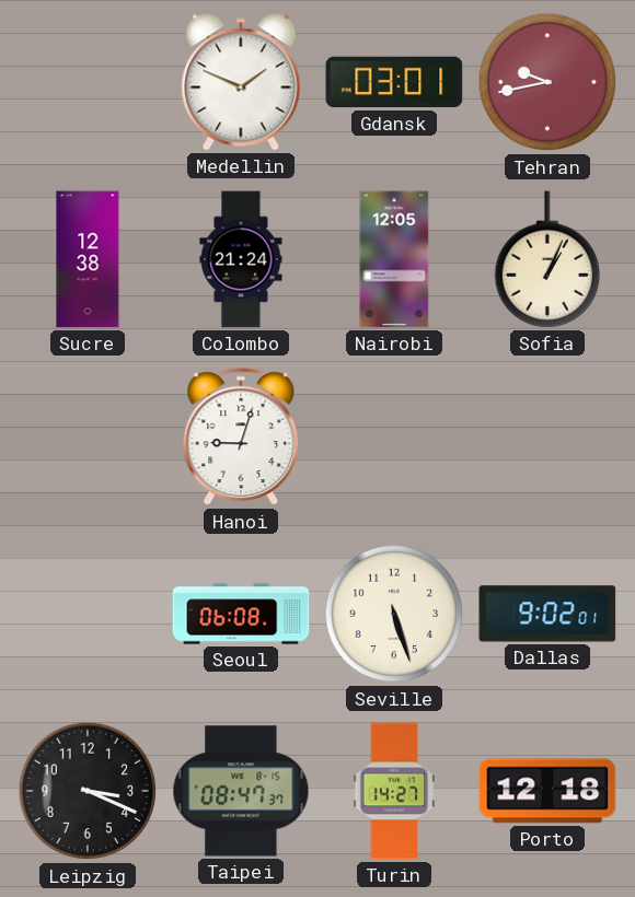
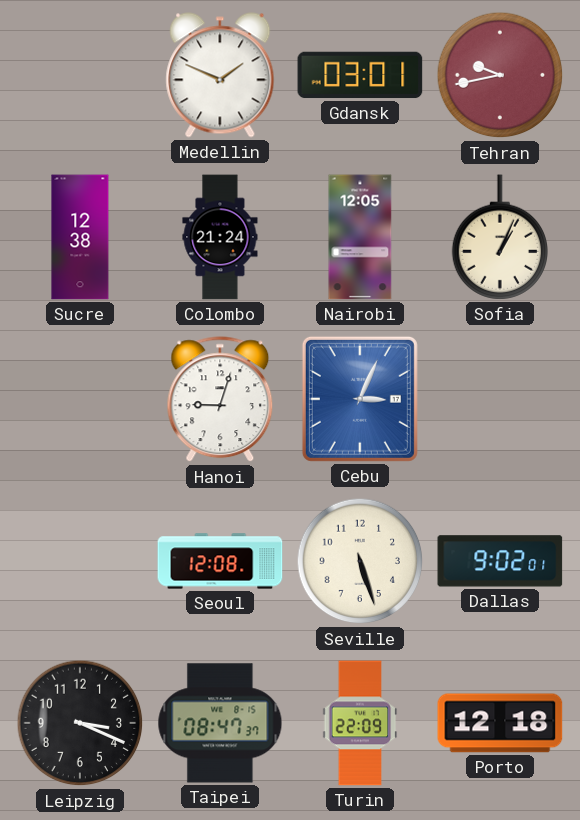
Cebu: none -> 3:04
Seoul: 06:08 -> 12:08
Turin: 14:27 -> 22:09
